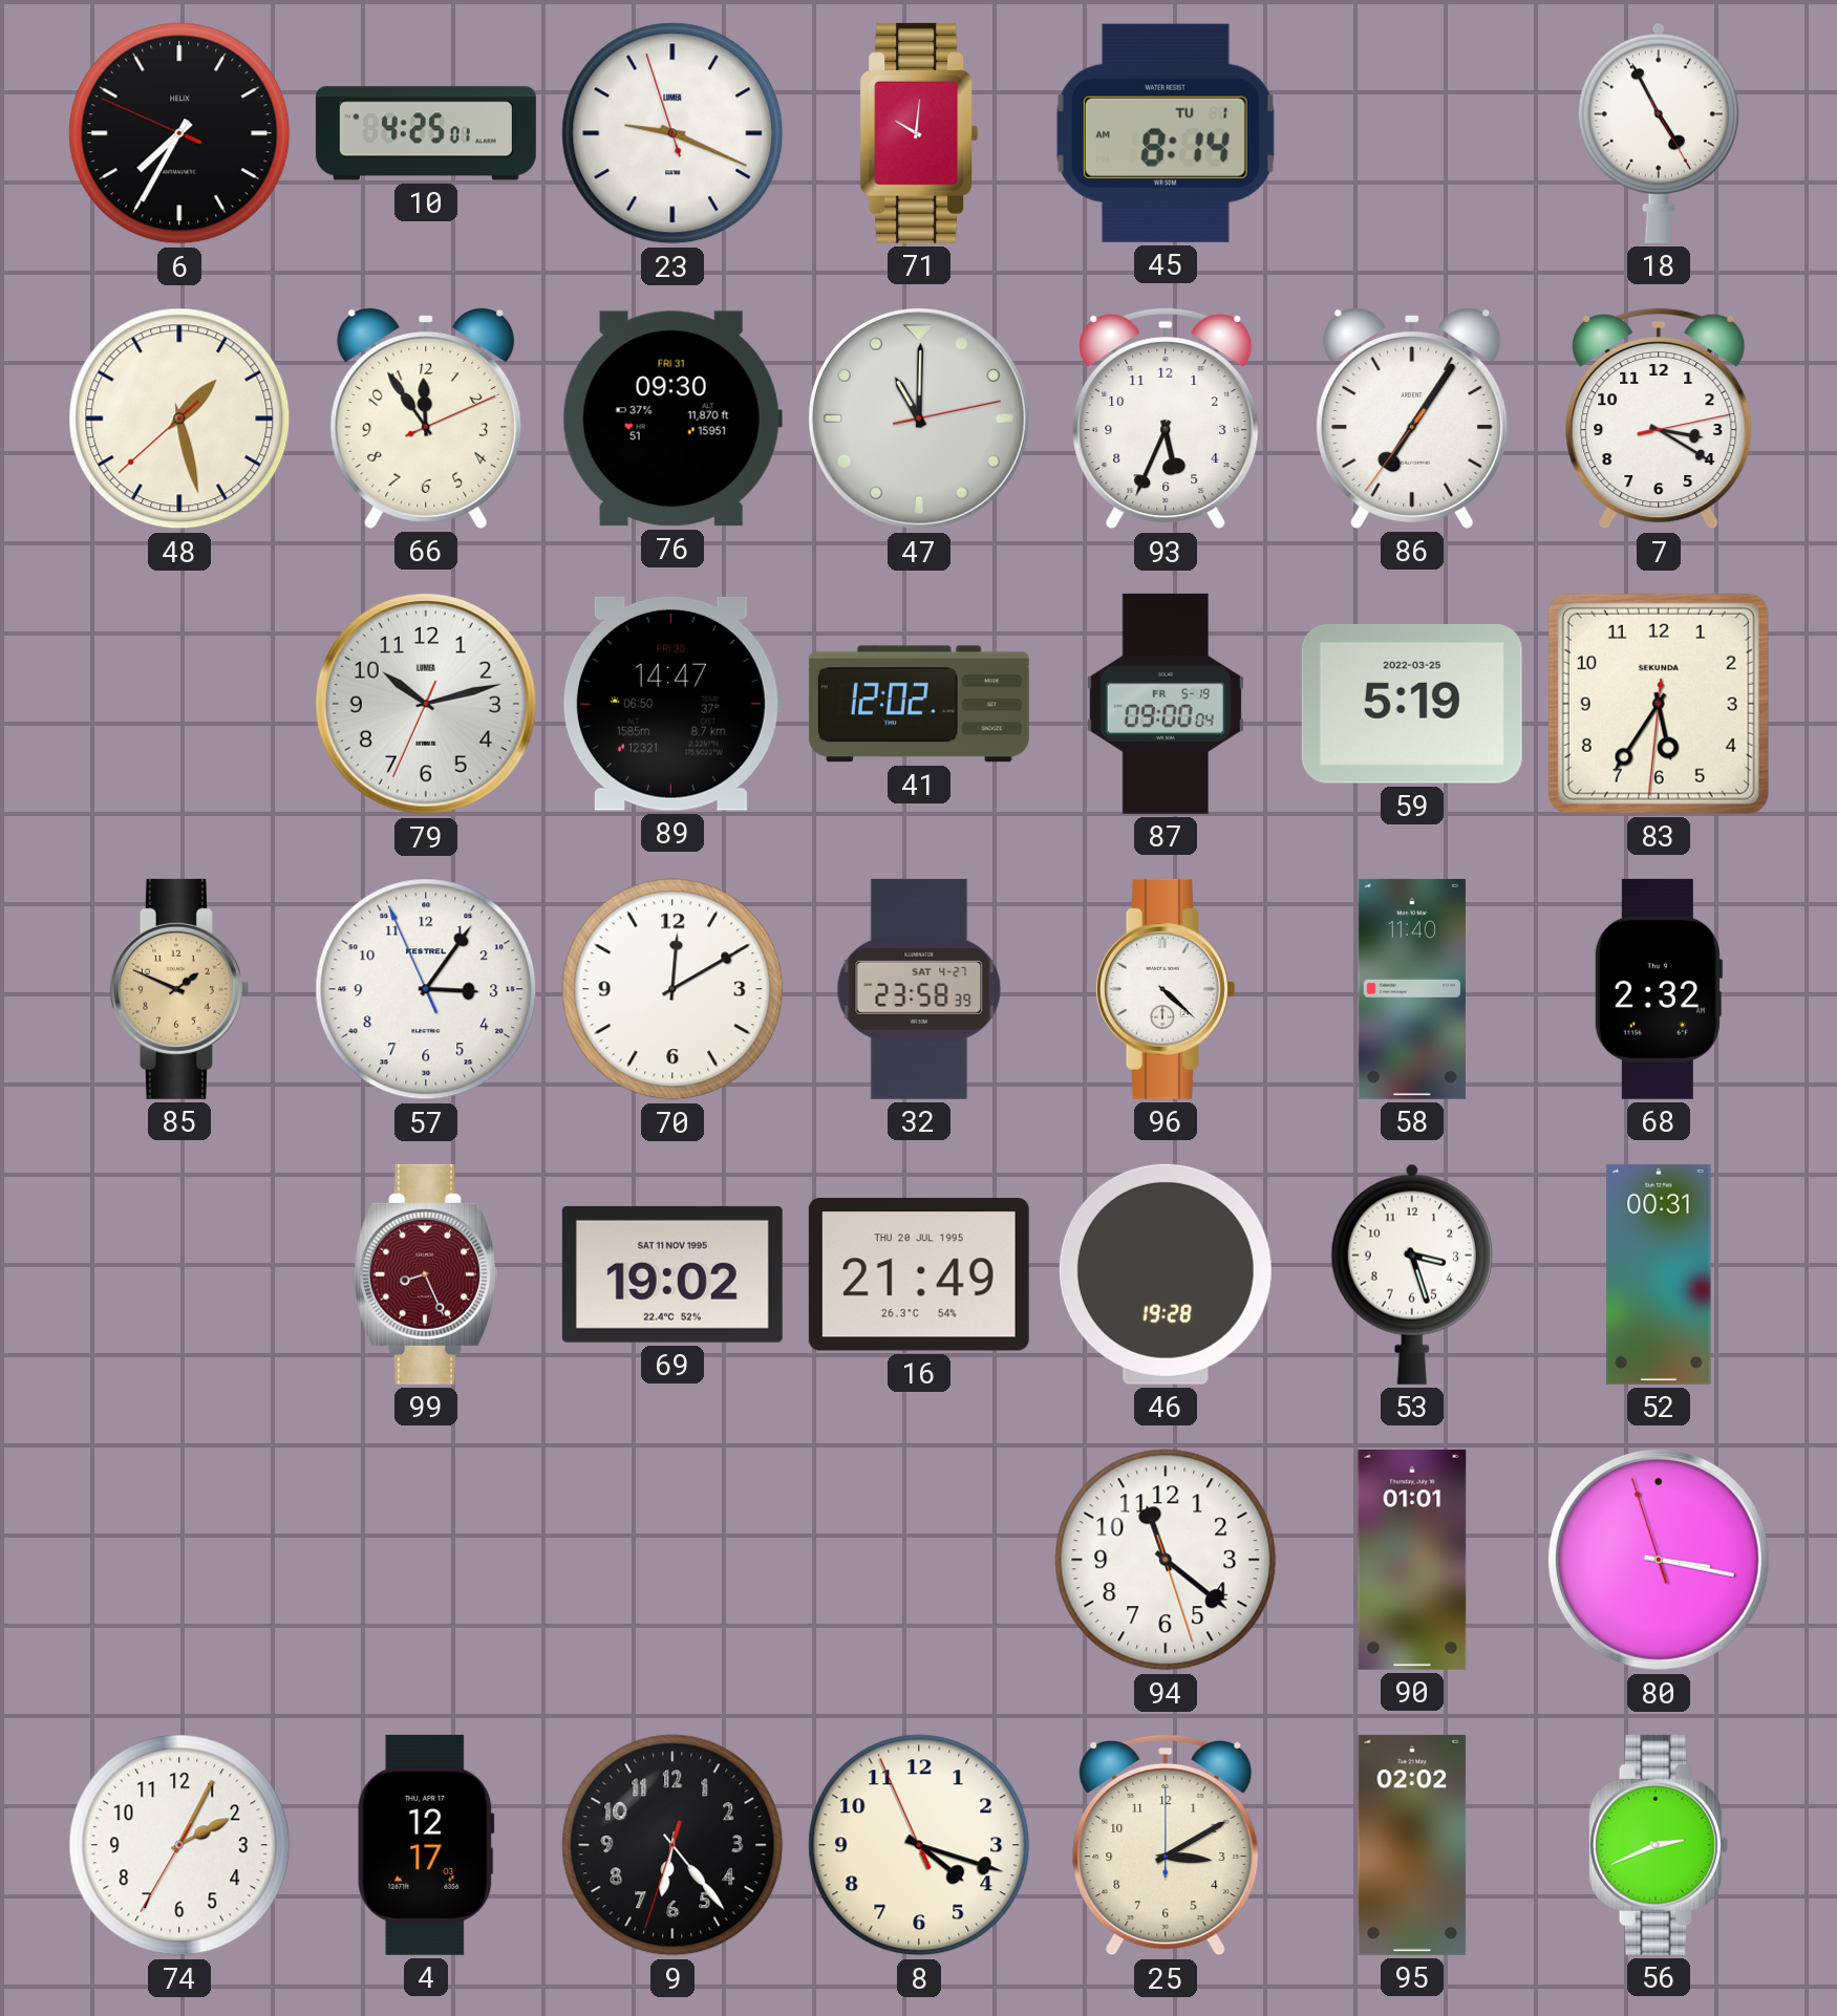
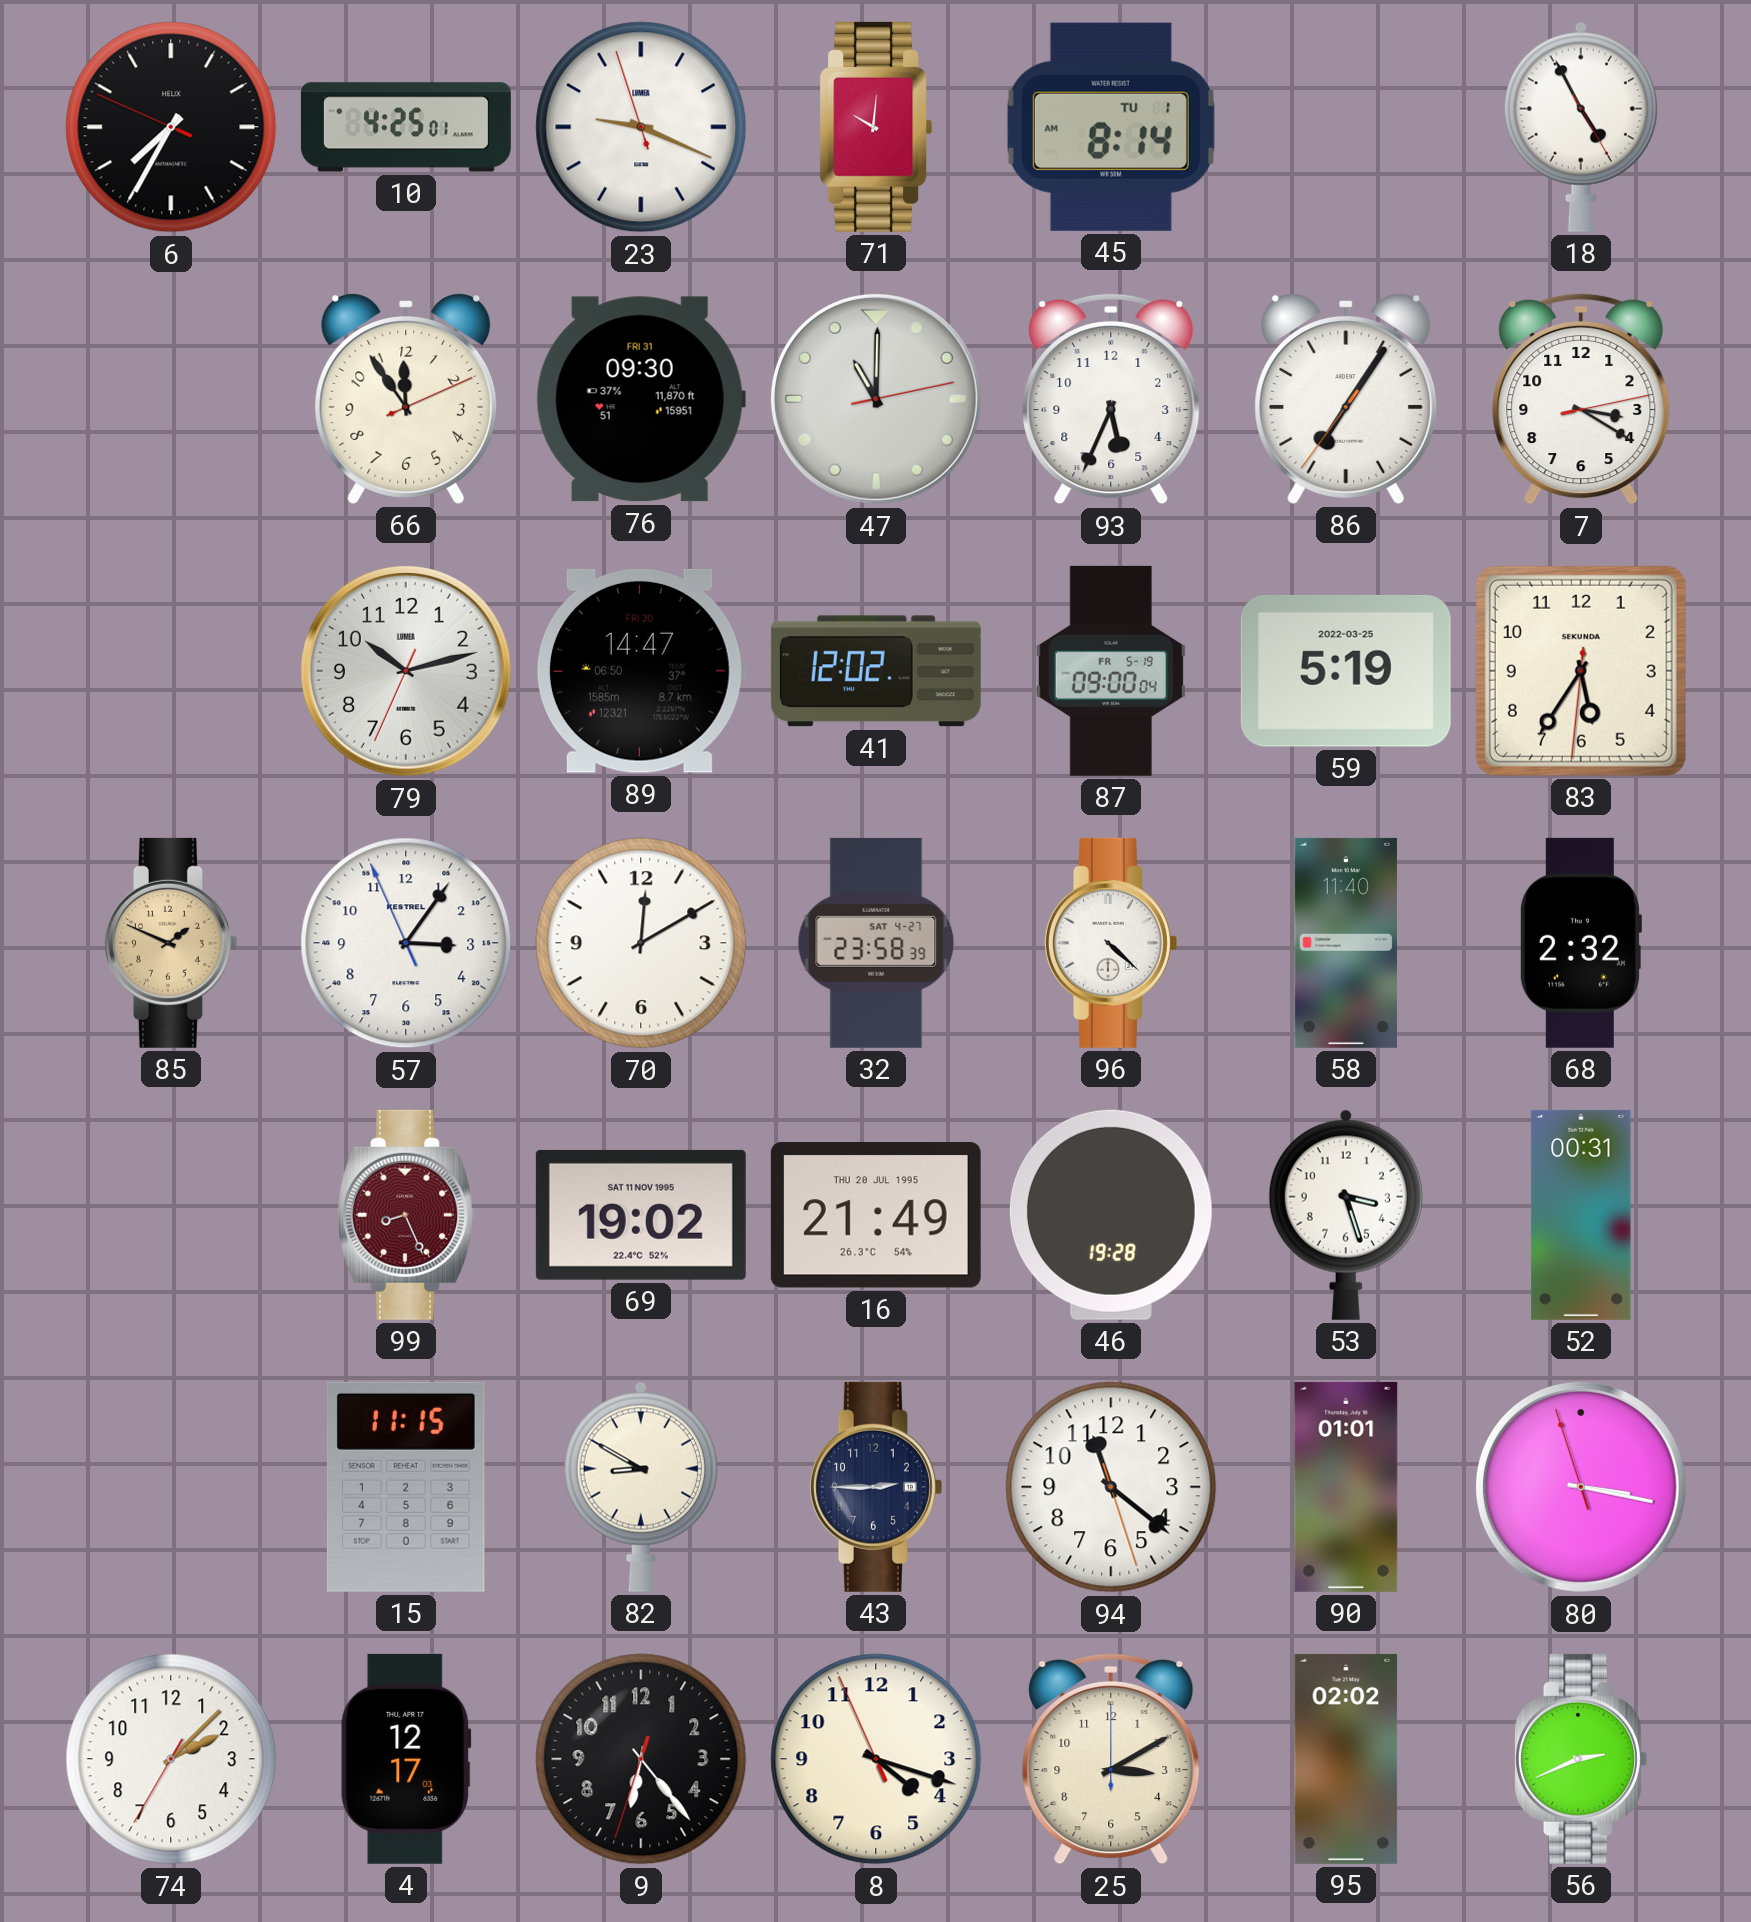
48: 1:27 -> none
15: none -> 11:15
82: none -> 8:50
43: none -> 2:45
74: 2:04 -> 2:07
